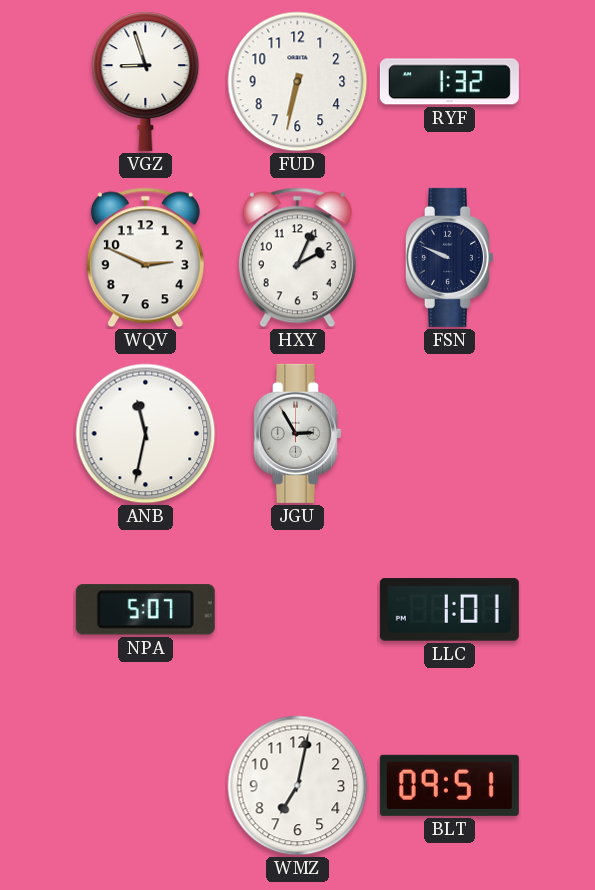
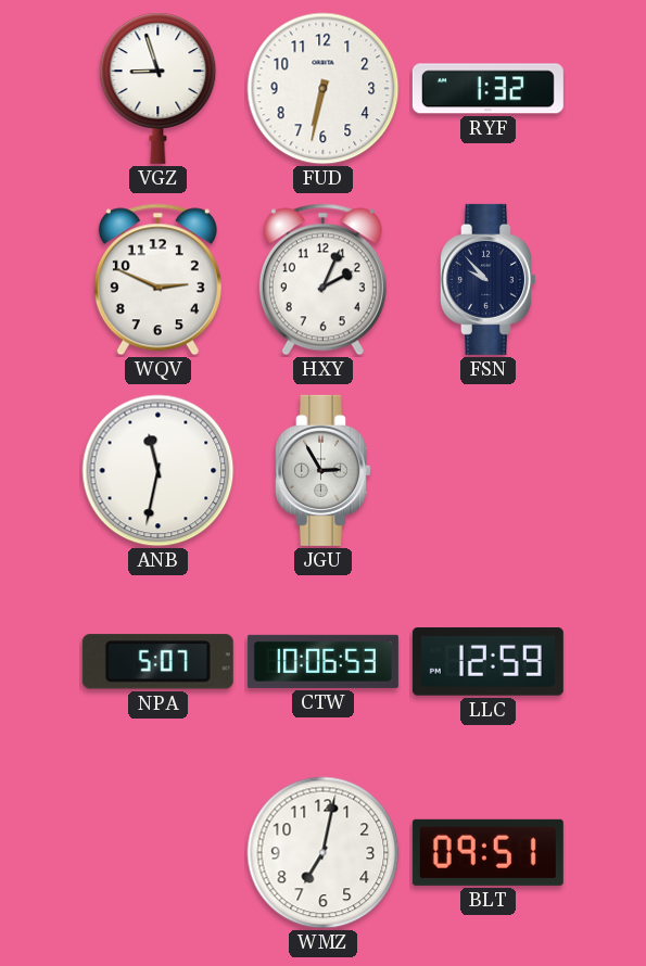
FSN: 9:49 -> 9:53
CTW: none -> 10:06
LLC: 1:01 -> 12:59
